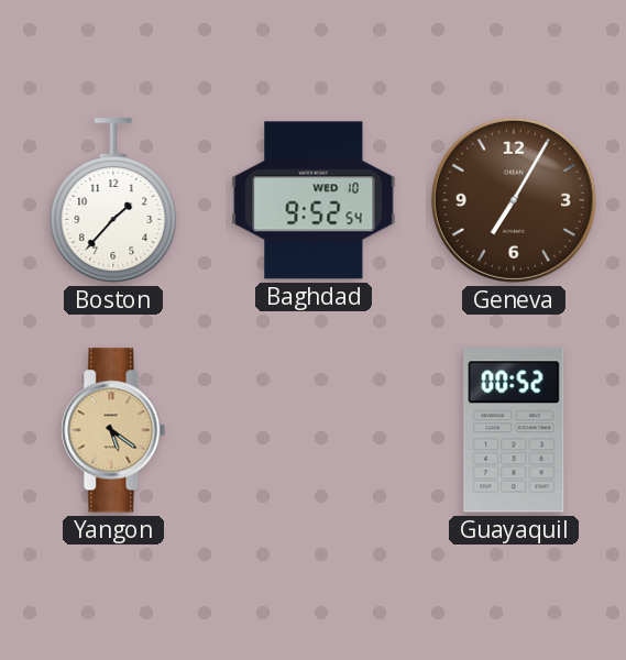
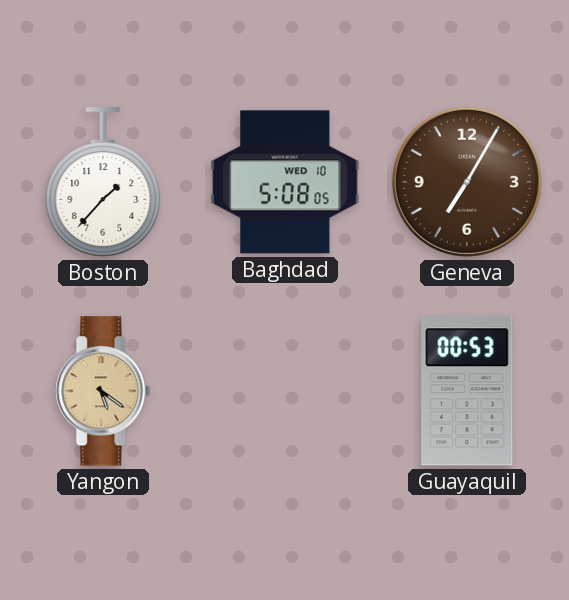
Baghdad: 9:52 -> 5:08
Guayaquil: 00:52 -> 00:53
